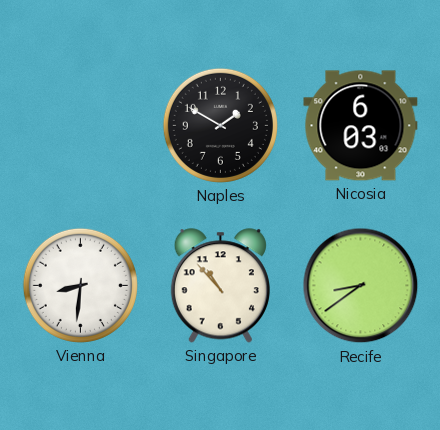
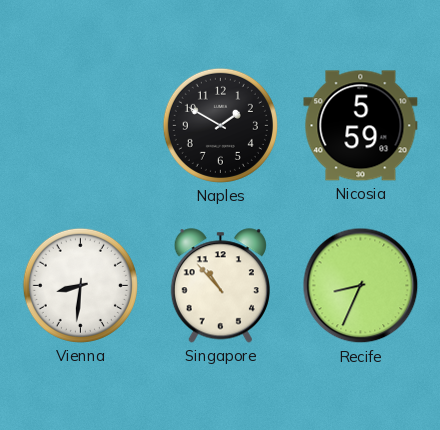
Nicosia: 6:03 -> 5:59
Recife: 8:39 -> 8:34
